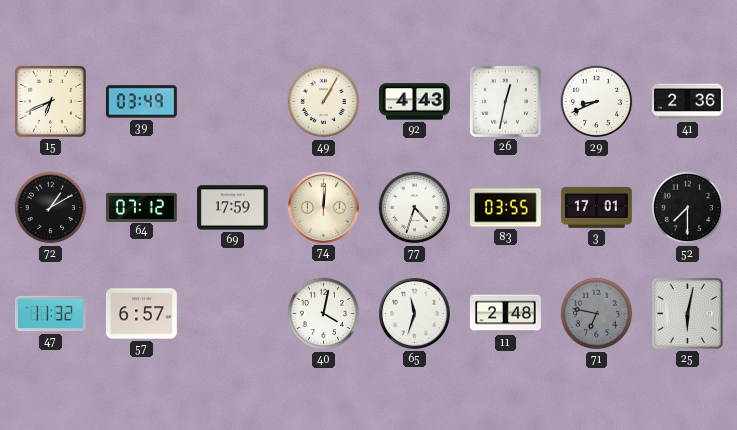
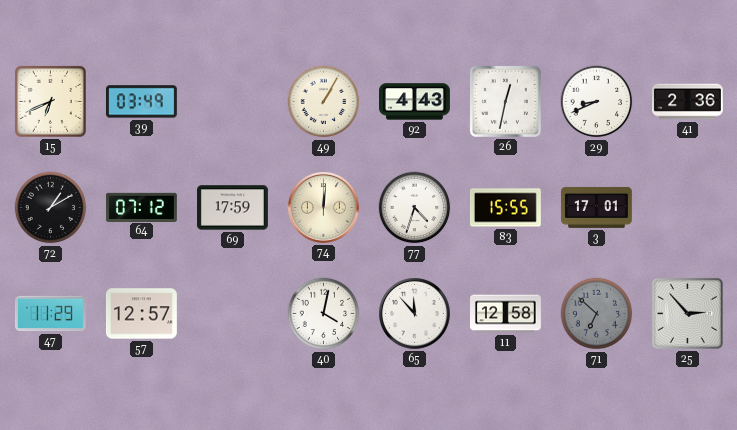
83: 03:55 -> 15:55
52: 7:30 -> none
47: 11:32 -> 11:29
57: 6:57 -> 12:57
65: 11:33 -> 11:53
11: 2:48 -> 12:58
71: 6:47 -> 6:52
25: 6:02 -> 2:53
